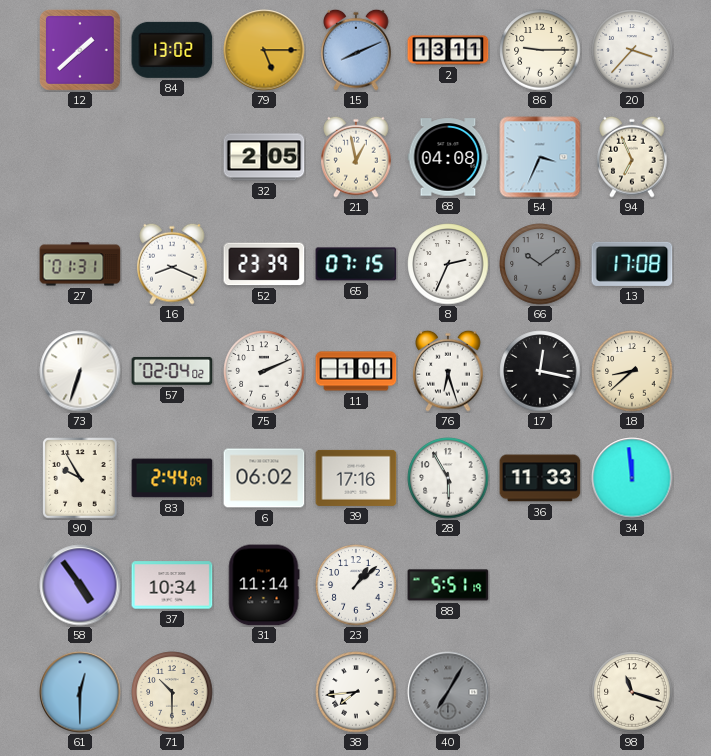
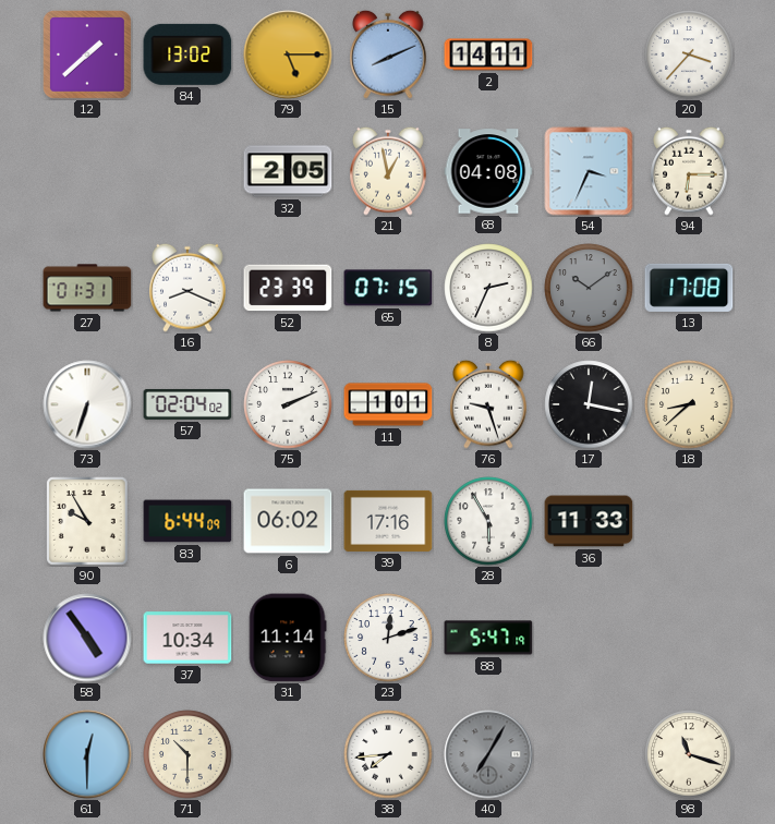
2: 13:11 -> 14:11
86: 9:15 -> none
94: 6:56 -> 6:15
76: 6:27 -> 9:27
83: 2:44 -> 6:44
34: 11:59 -> none
23: 1:08 -> 12:12
88: 5:51 -> 5:47
